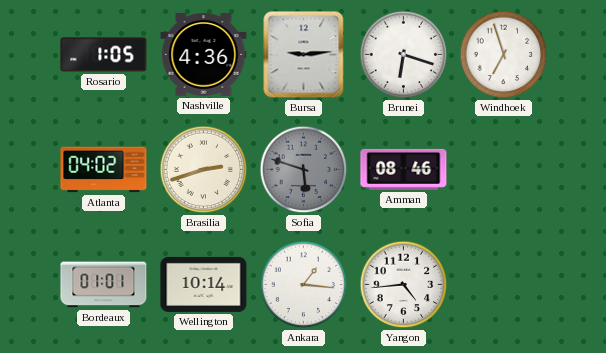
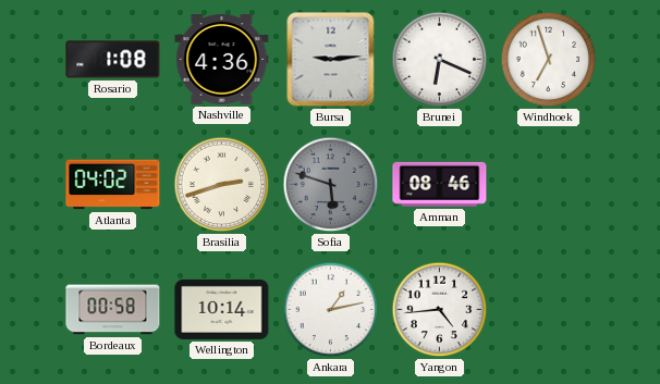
Rosario: 1:05 -> 1:08
Brunei: 6:18 -> 6:19
Bordeaux: 01:01 -> 00:58
Ankara: 1:16 -> 1:13
